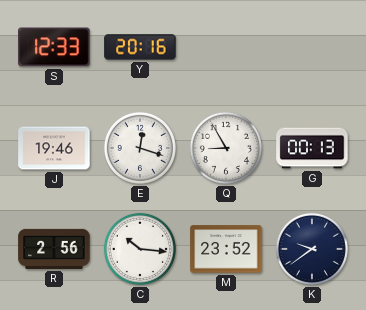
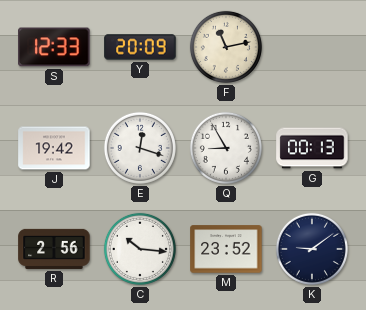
Y: 20:16 -> 20:09
F: none -> 11:13
J: 19:46 -> 19:42
K: 9:39 -> 9:09
